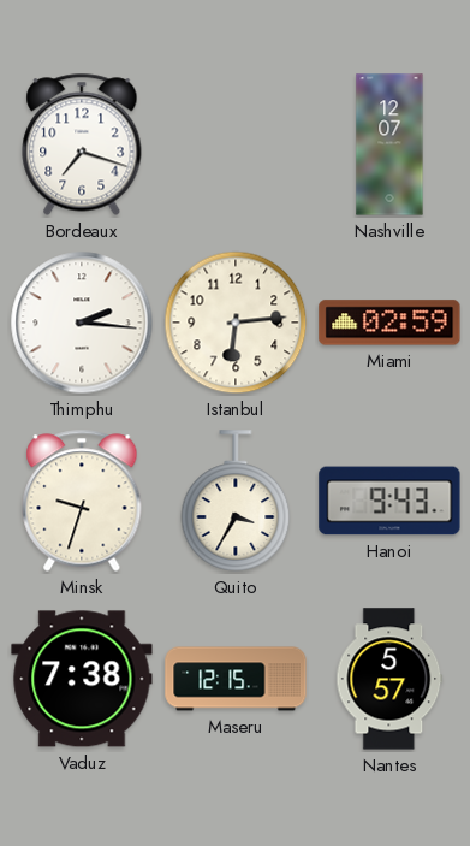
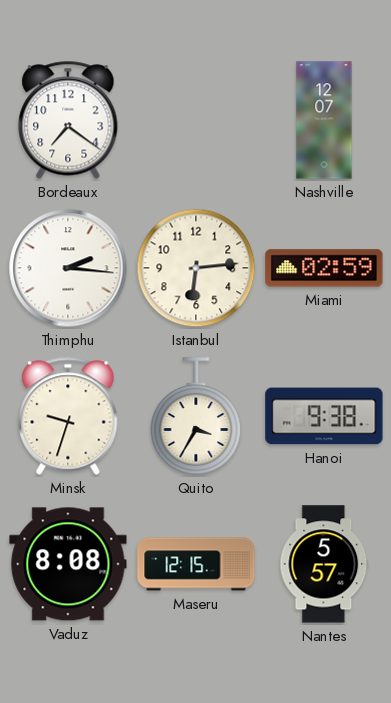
Bordeaux: 7:18 -> 7:21
Hanoi: 9:43 -> 9:38
Vaduz: 7:38 -> 8:08
